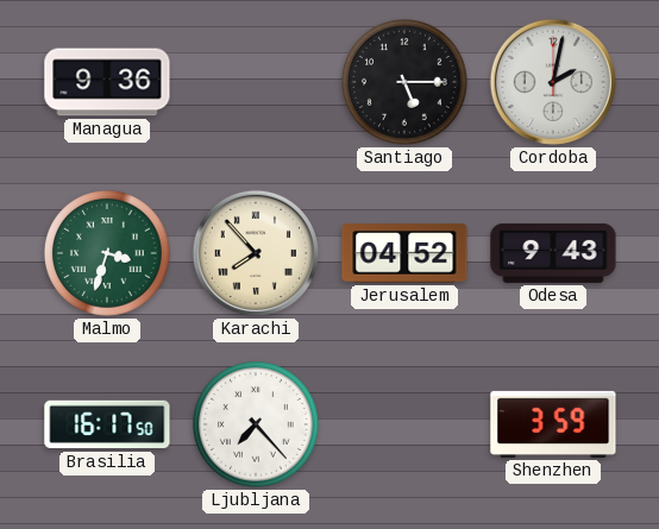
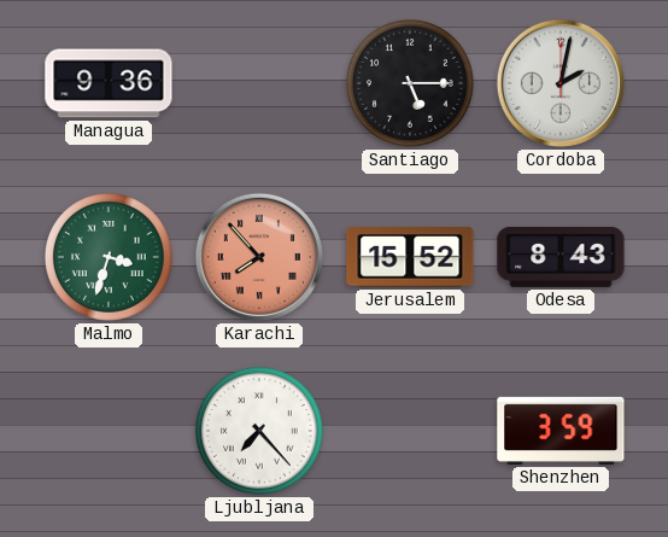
Karachi dial: cream -> salmon
Jerusalem: 04:52 -> 15:52
Odesa: 9:43 -> 8:43
Brasilia: 16:17 -> none
